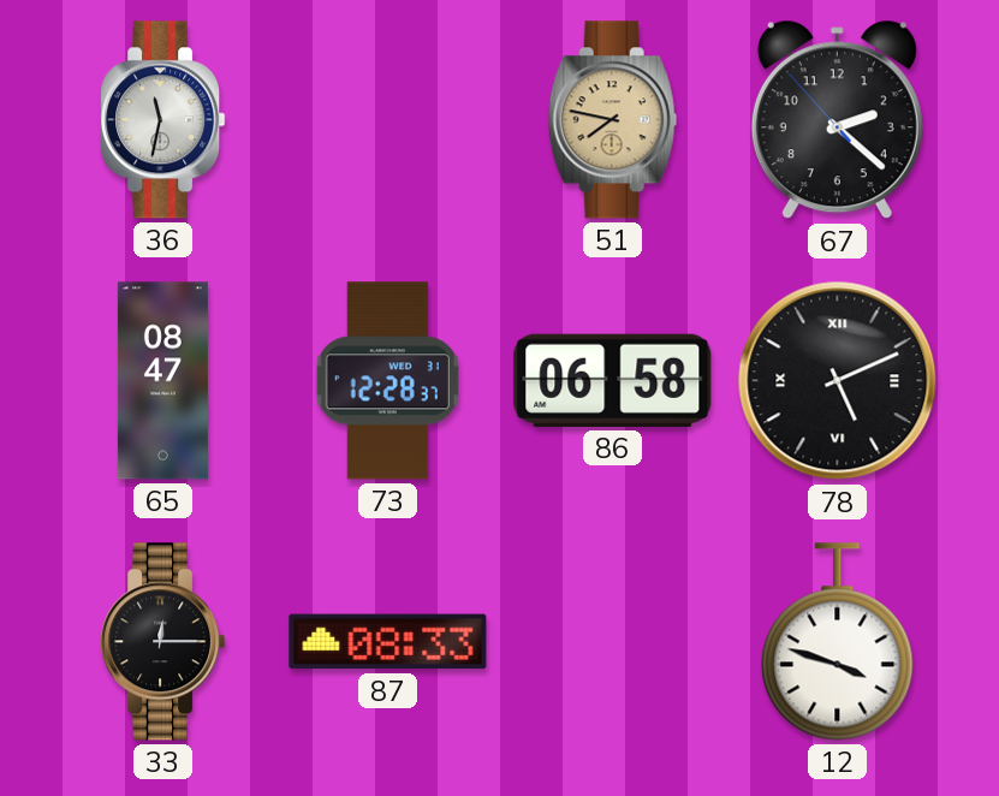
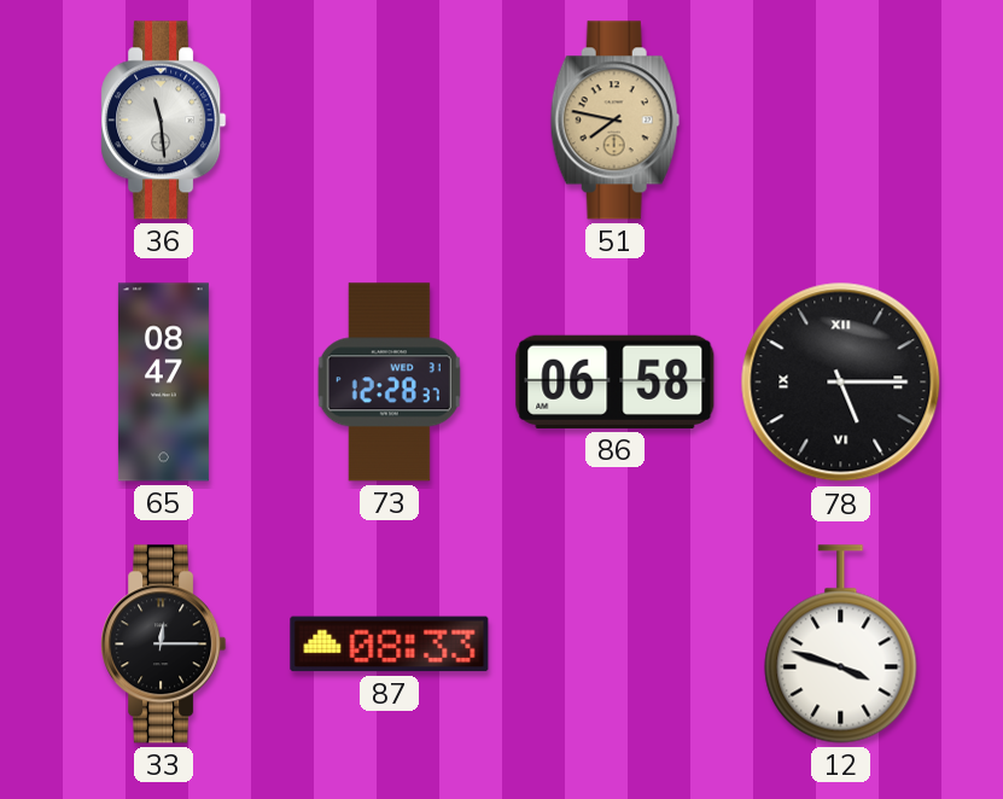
36: 11:32 -> 11:29
67: 2:21 -> none
78: 5:11 -> 5:15
